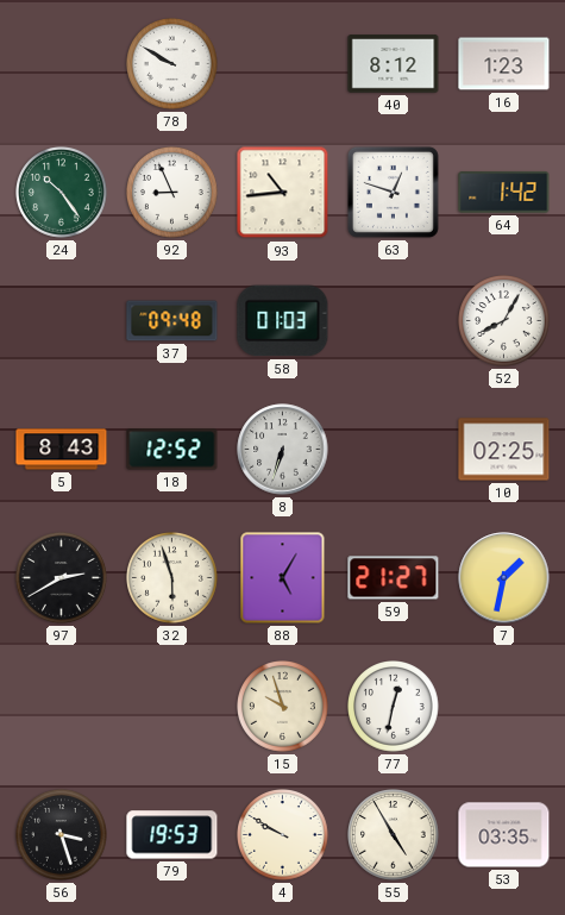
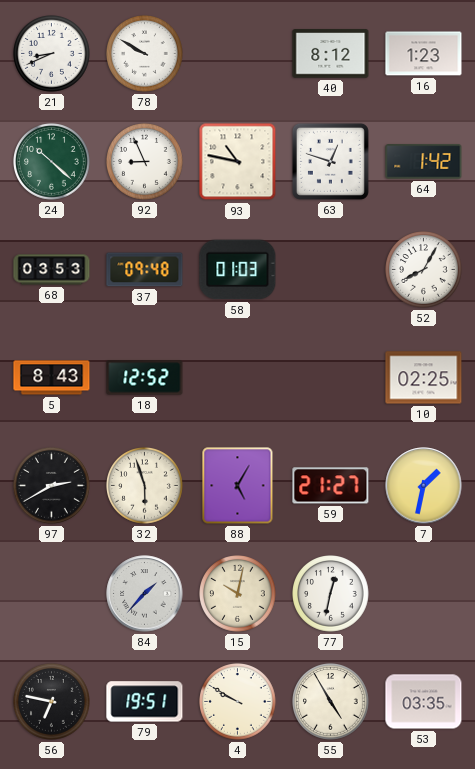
21: none -> 8:41
24: 10:24 -> 10:22
93: 10:44 -> 10:47
68: none -> 03:53
8: 6:33 -> none
84: none -> 1:37
15: 9:57 -> 10:02
56: 3:27 -> 6:47
79: 19:53 -> 19:51
